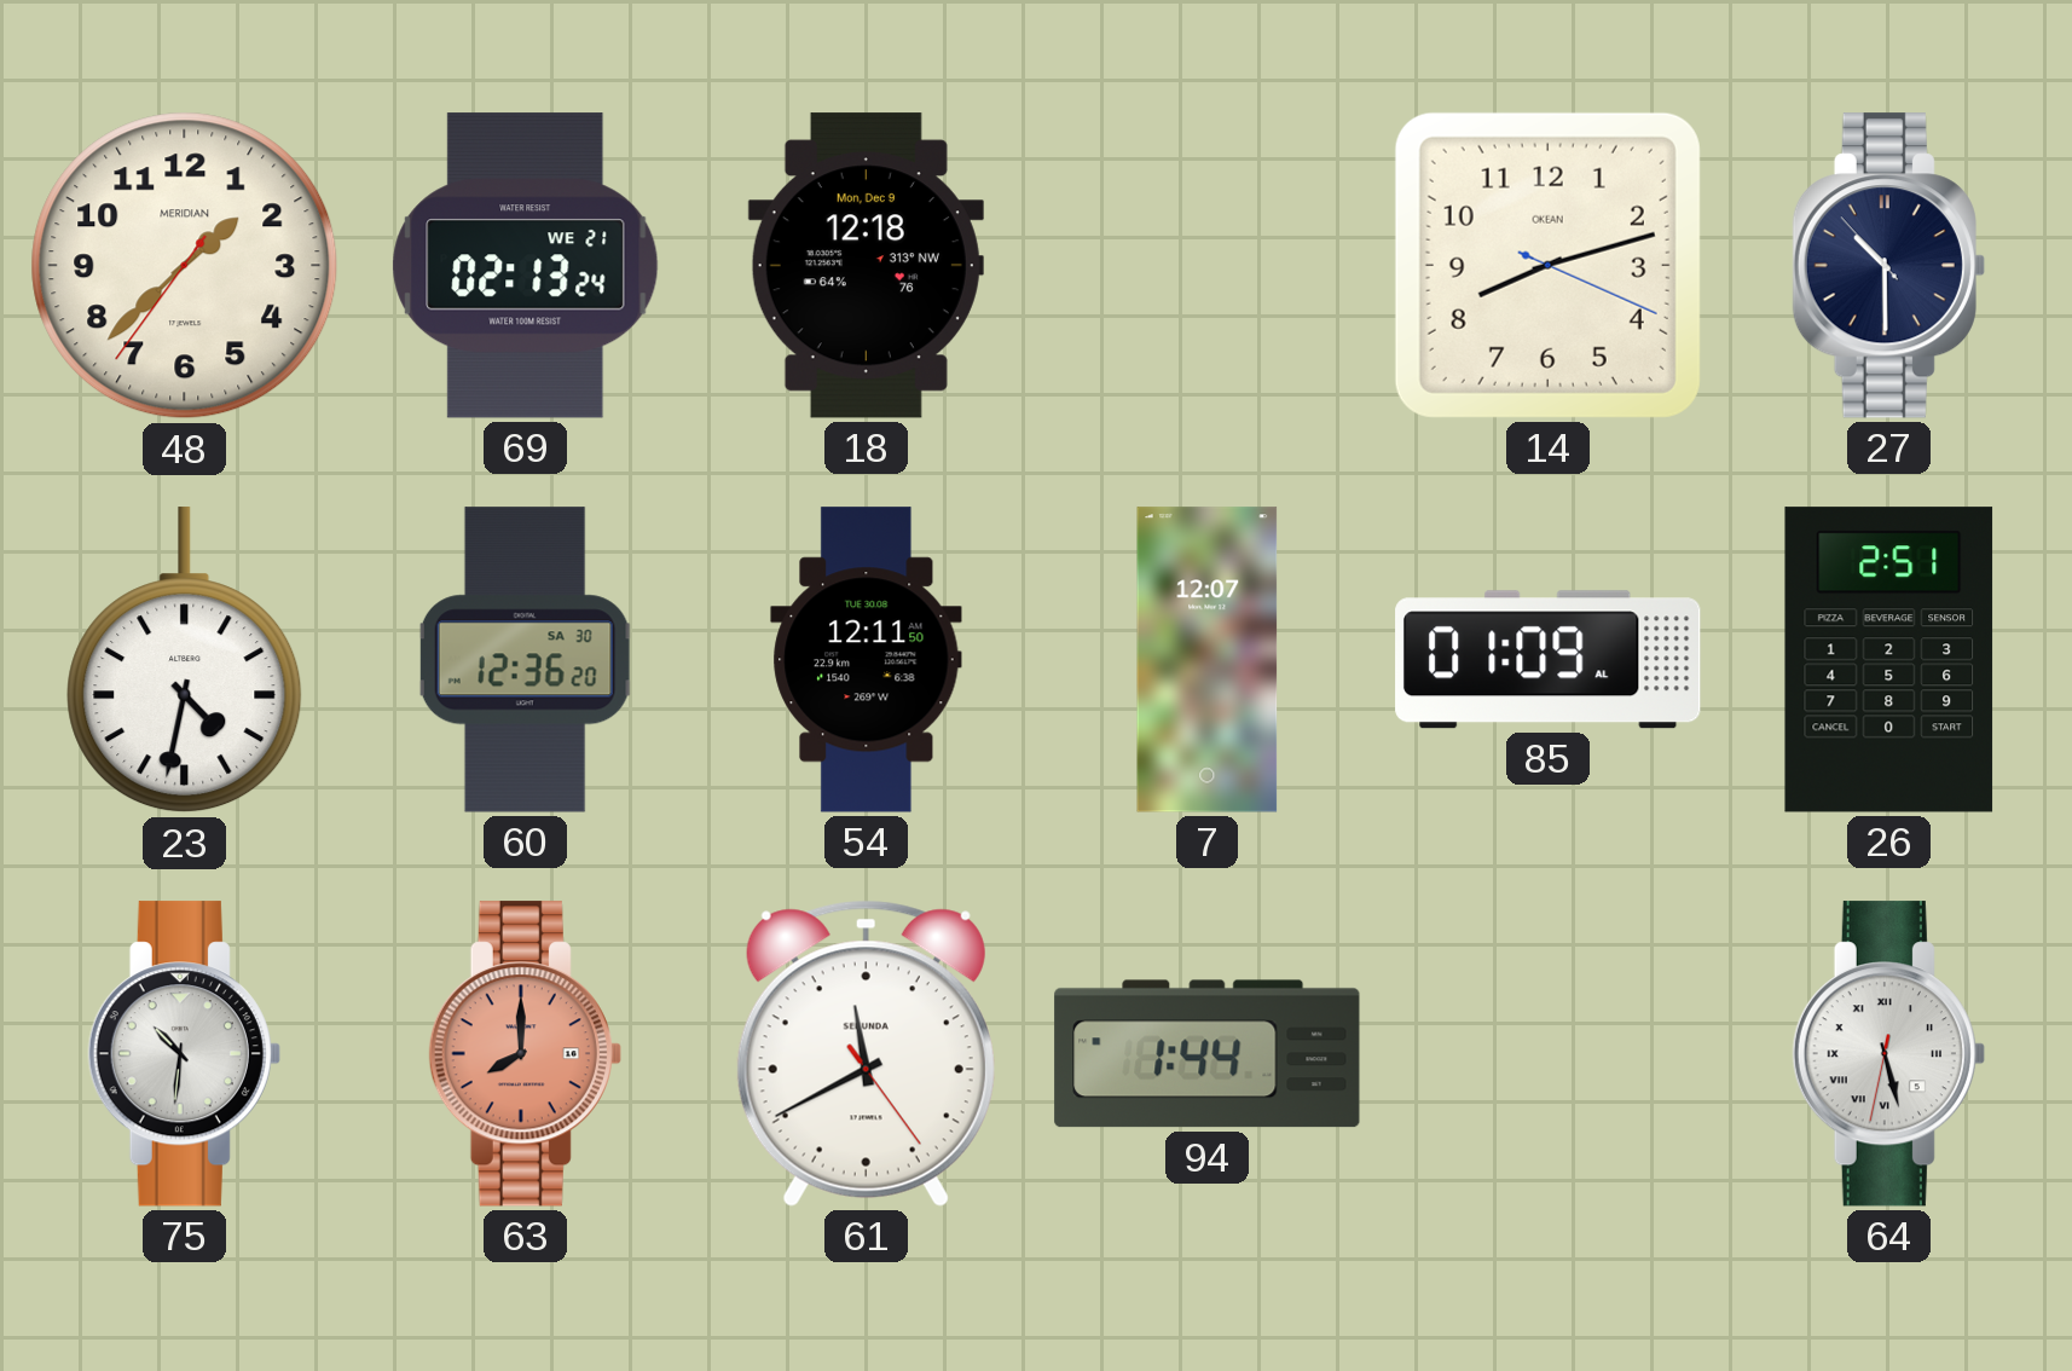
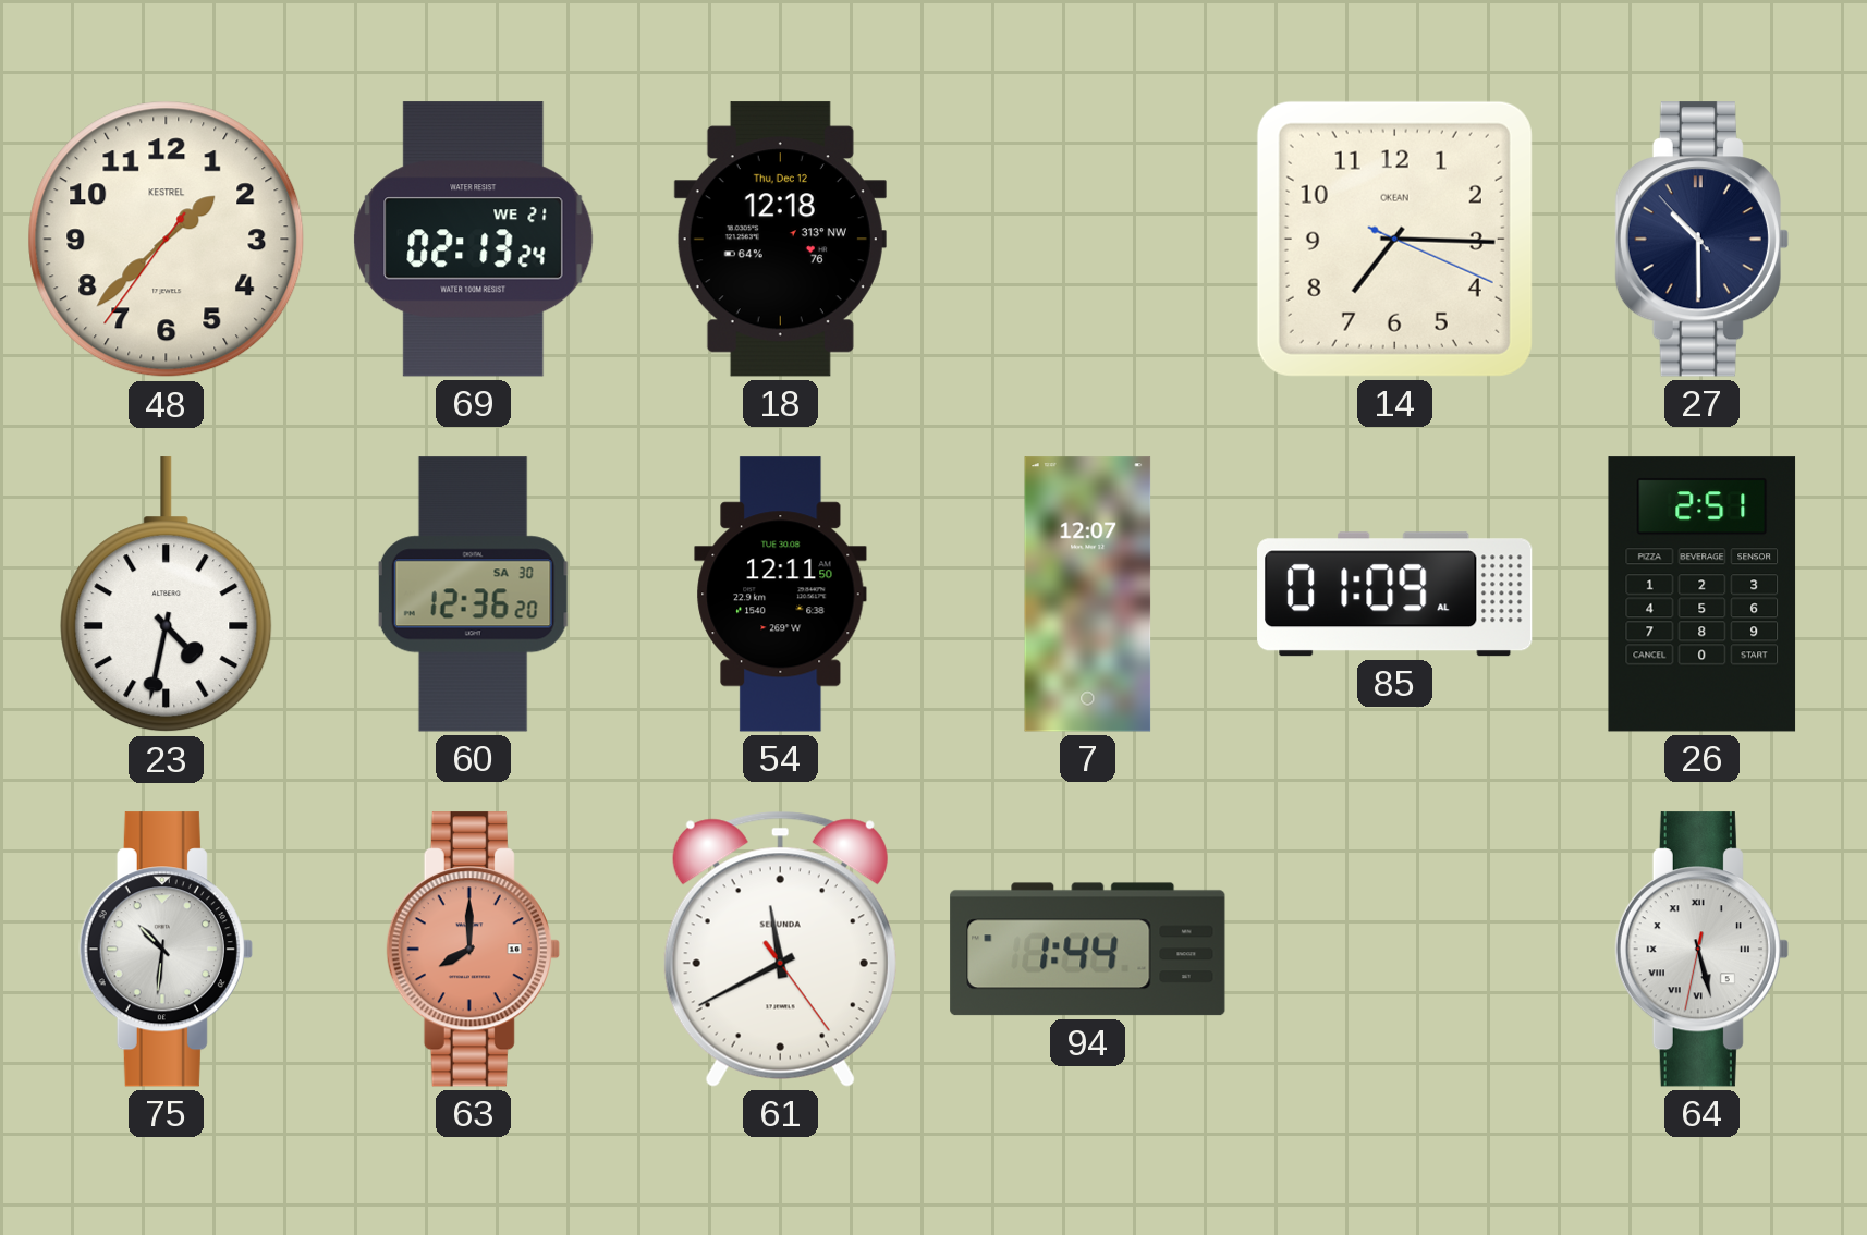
48 brand: MERIDIAN -> KESTREL
18 date: Mon, Dec 9 -> Thu, Dec 12
14: 8:12 -> 7:15
